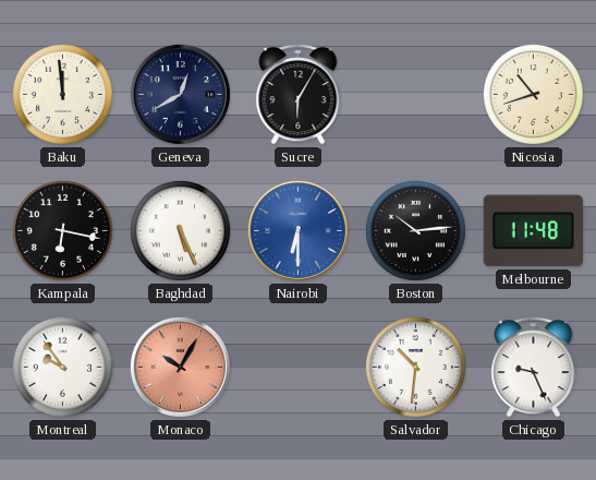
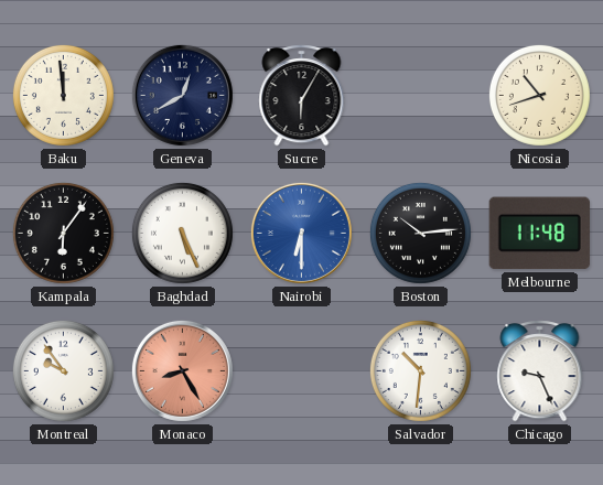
Kampala: 6:17 -> 6:06
Monaco: 10:05 -> 8:25
